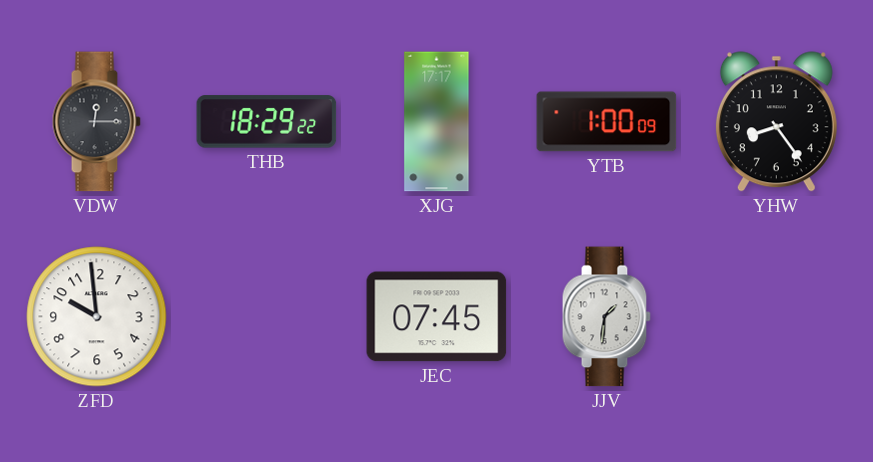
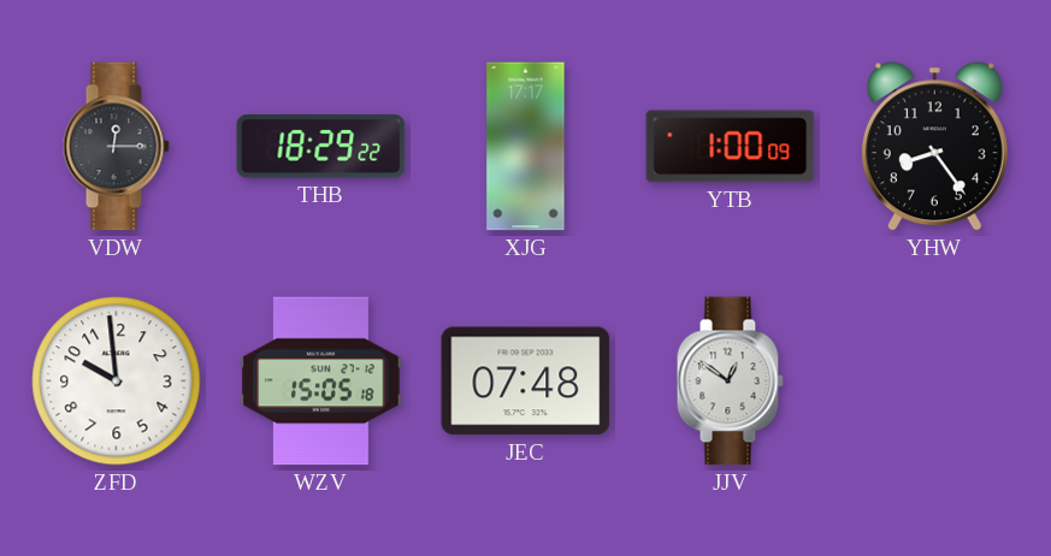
WZV: none -> 15:05
JEC: 07:45 -> 07:48
JJV: 1:31 -> 12:51
